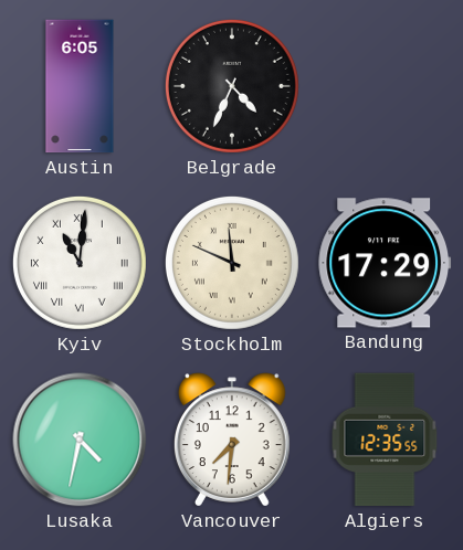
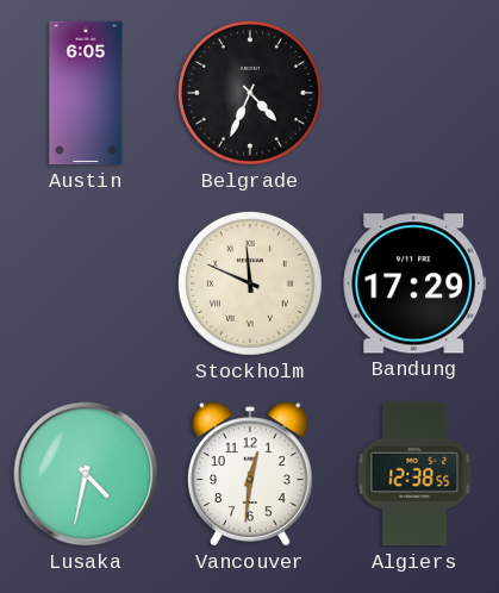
Kyiv: 11:01 -> none
Vancouver: 7:31 -> 12:31
Algiers: 12:35 -> 12:38
